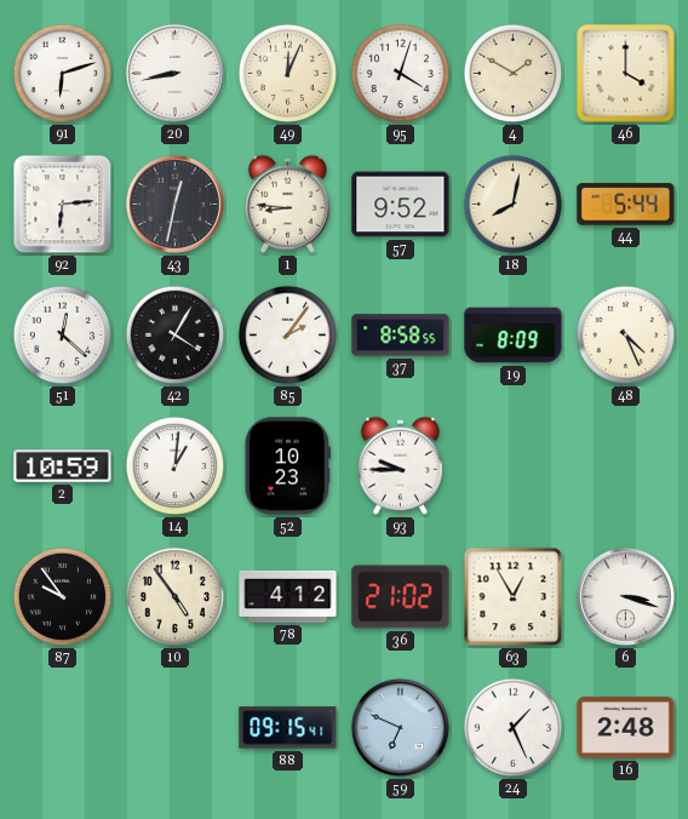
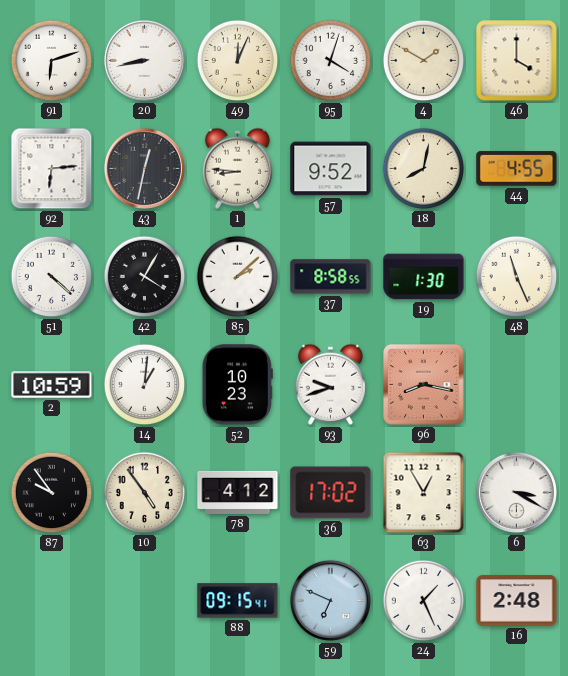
44: 5:44 -> 4:55
51: 12:22 -> 4:22
85: 2:06 -> 2:08
19: 8:09 -> 1:30
48: 4:26 -> 11:26
93: 9:45 -> 9:42
96: none -> 8:17
36: 21:02 -> 17:02
6: 3:18 -> 3:20
